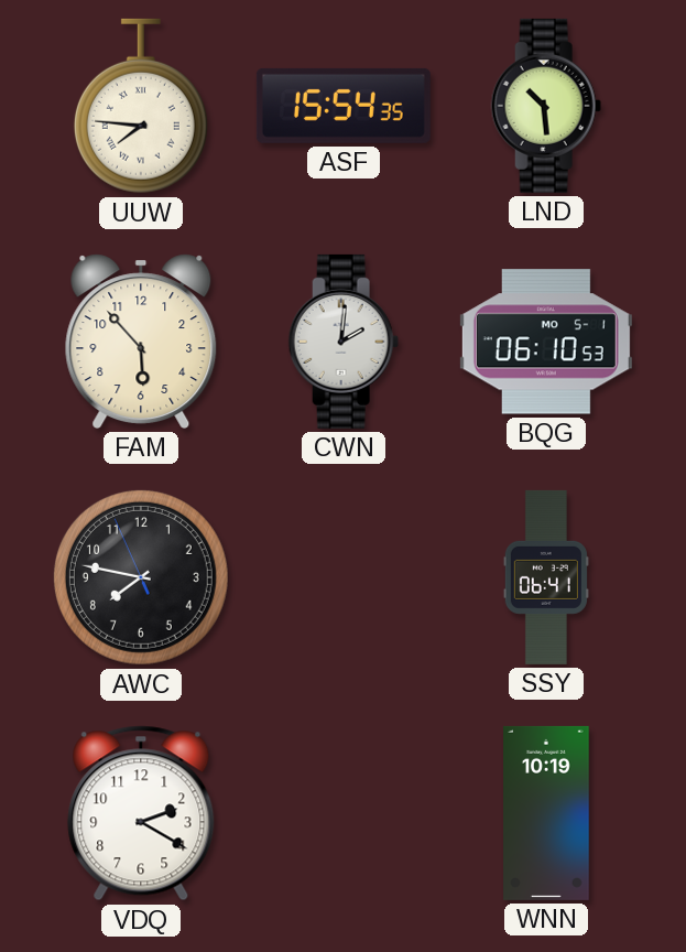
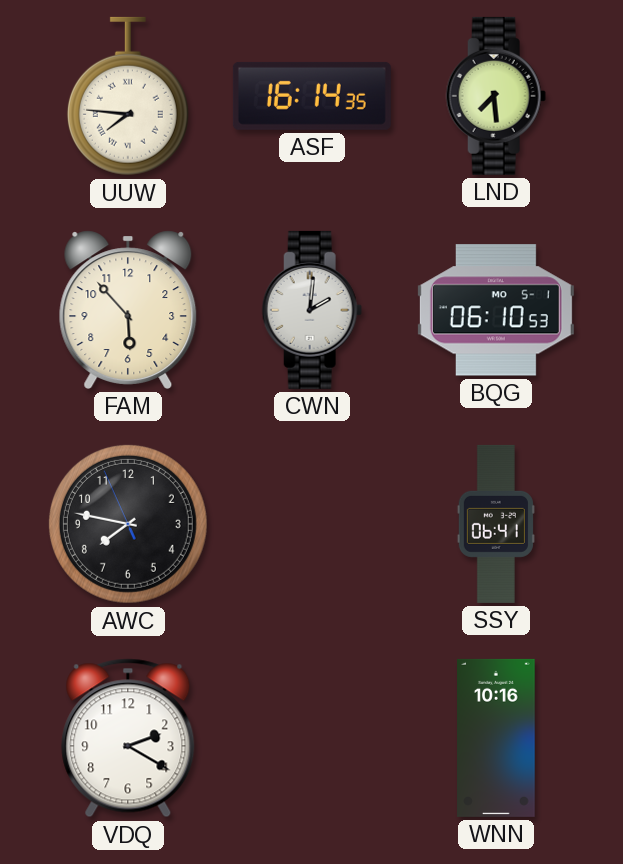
ASF: 15:54 -> 16:14
LND: 10:29 -> 7:29
WNN: 10:19 -> 10:16
